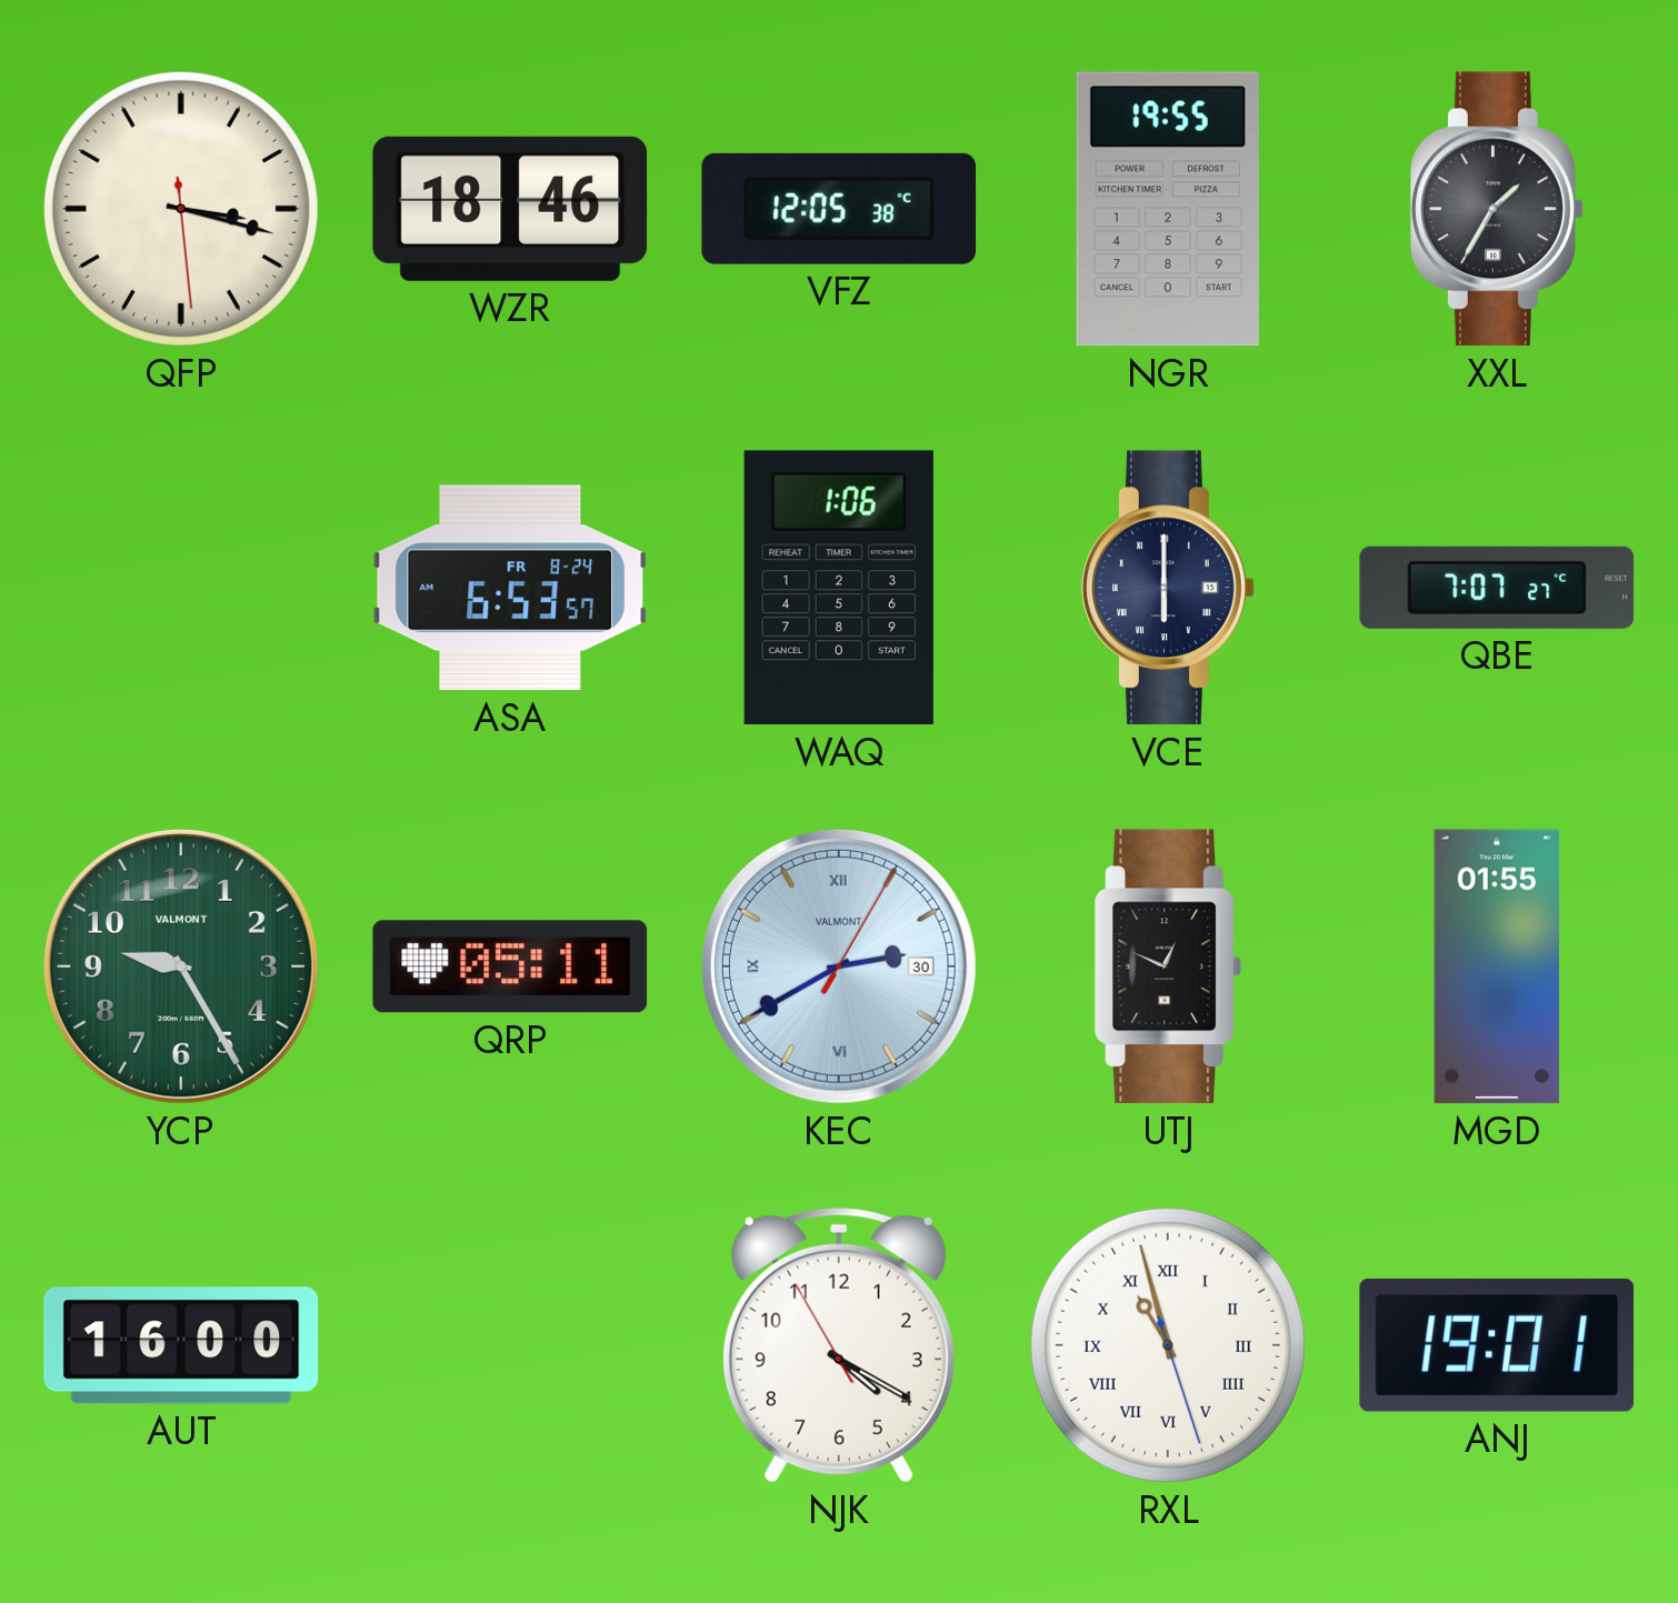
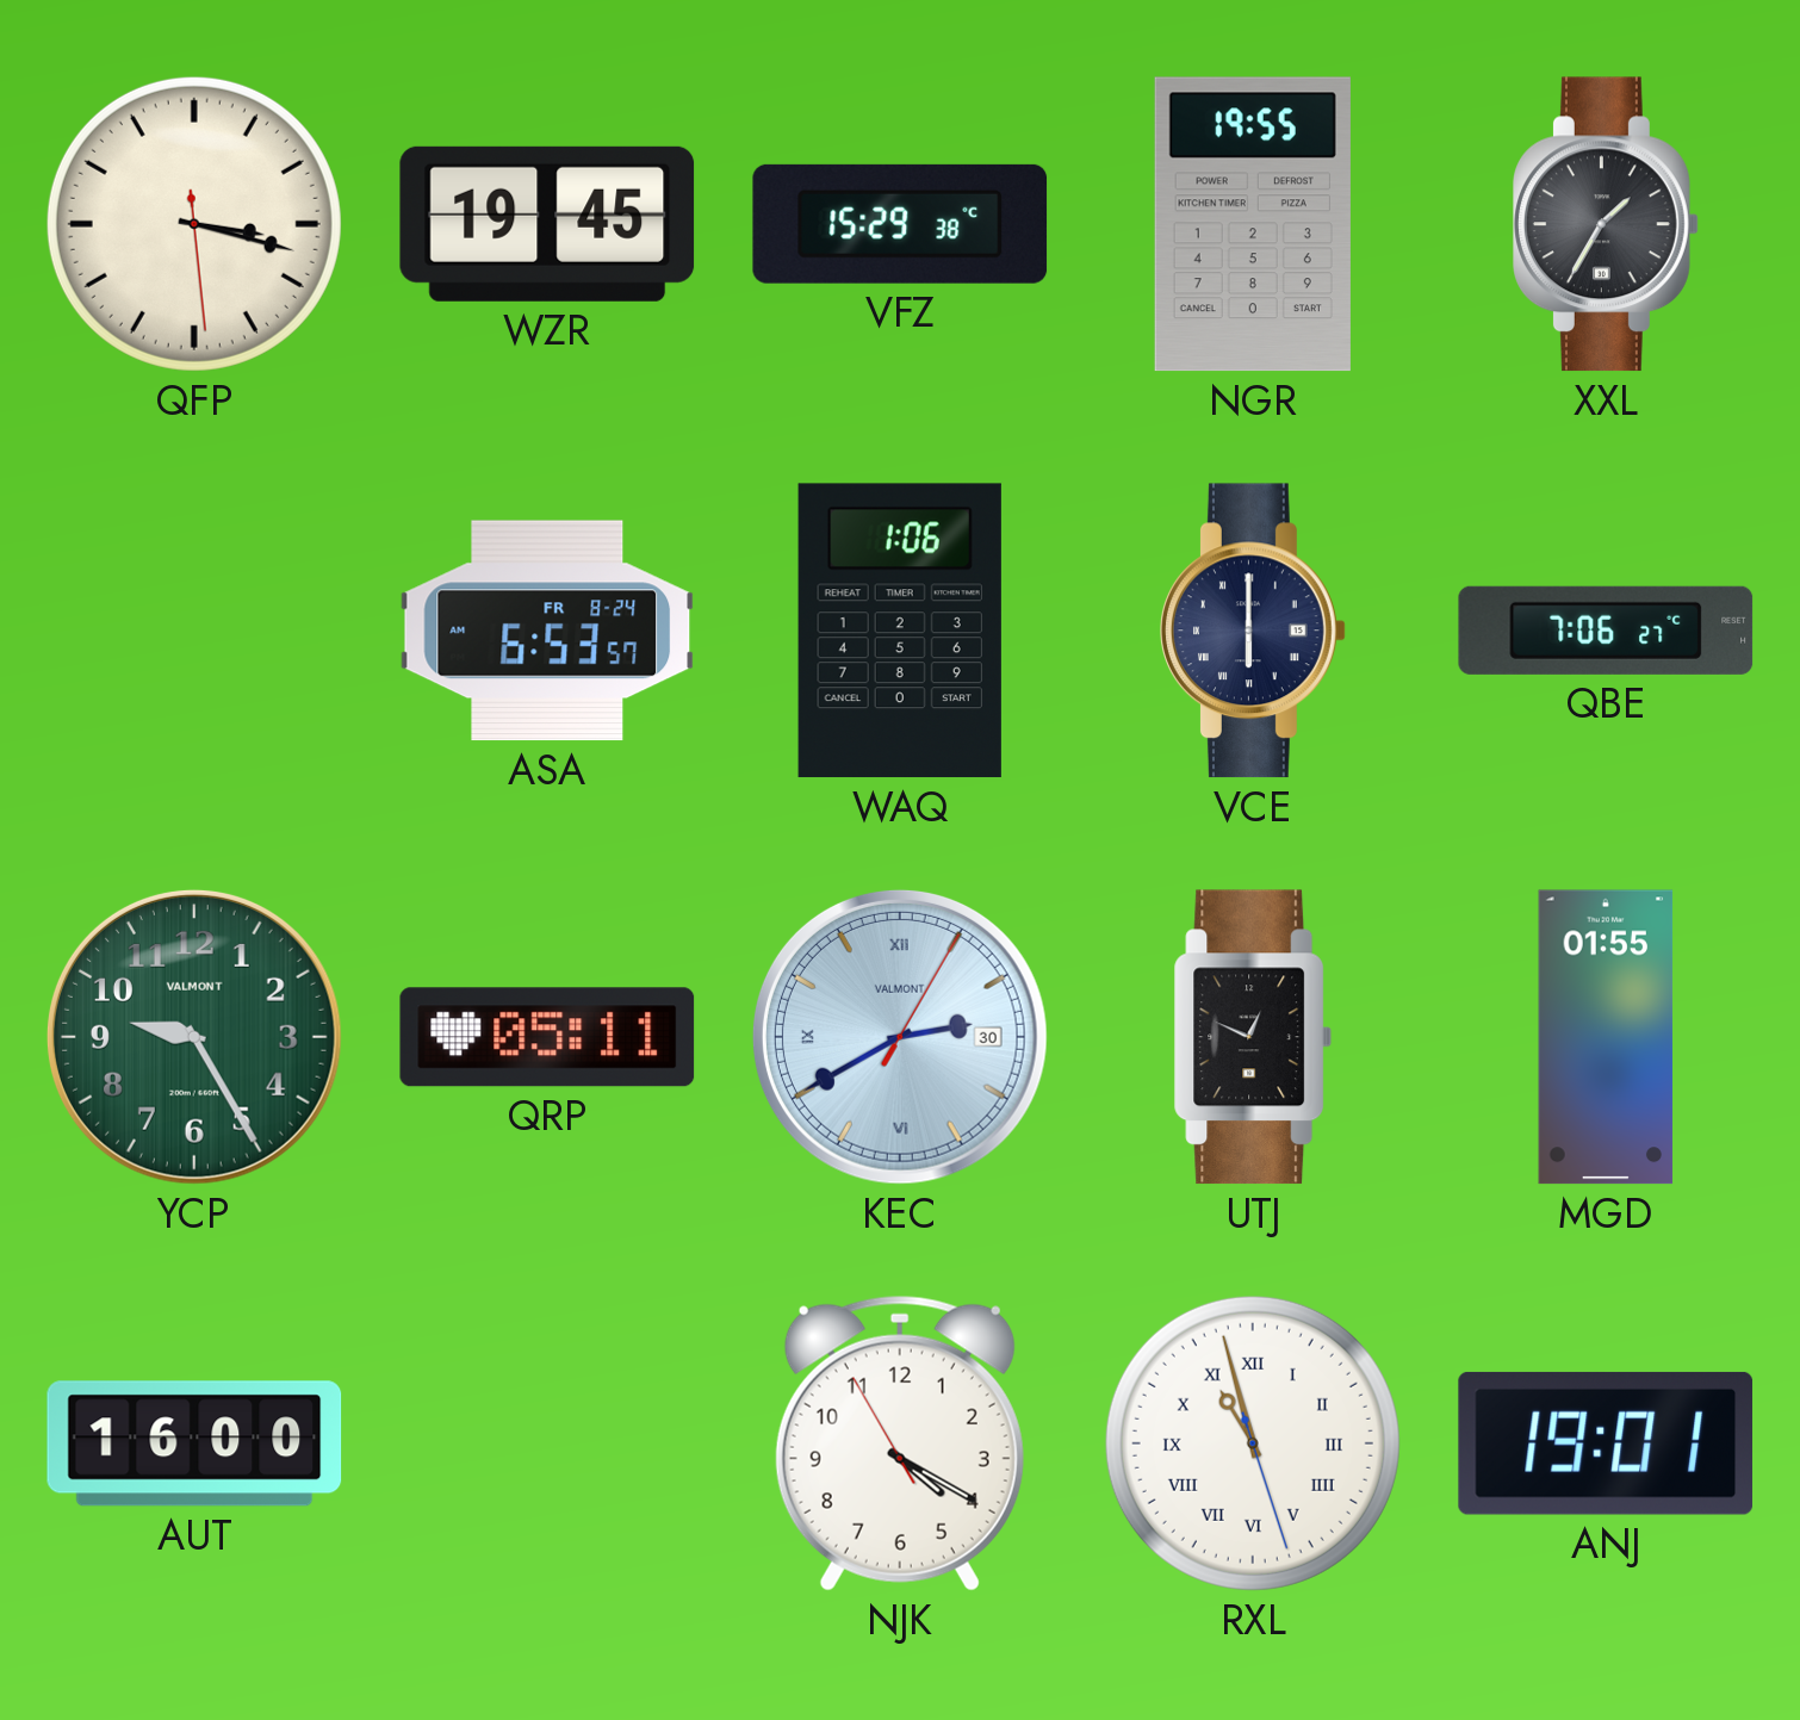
WZR: 18:46 -> 19:45
VFZ: 12:05 -> 15:29
QBE: 7:07 -> 7:06
